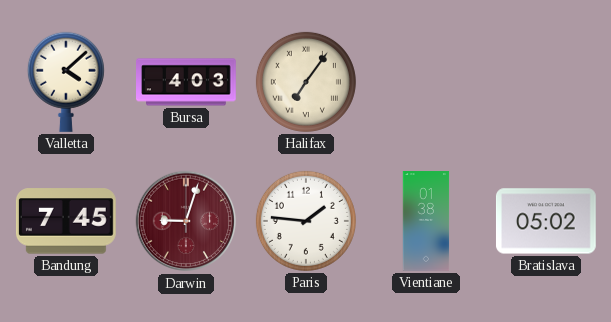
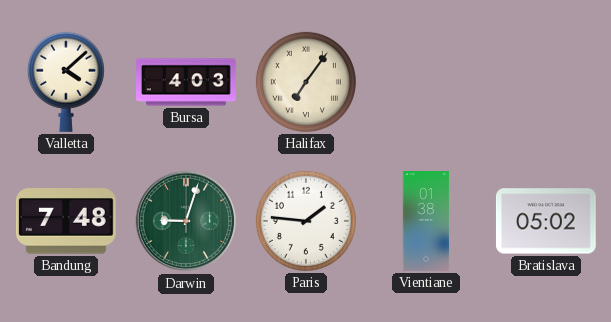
Bandung: 7:45 -> 7:48
Darwin dial: burgundy -> green
